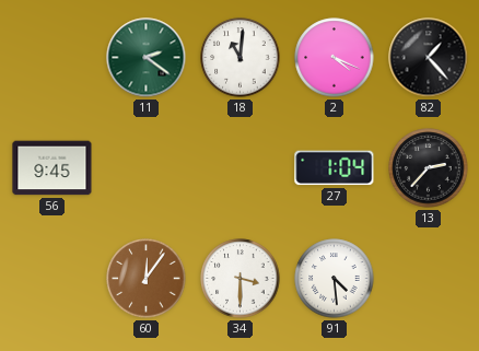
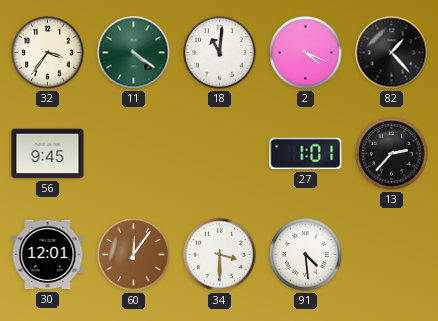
32: none -> 3:36
11: 2:21 -> 4:21
27: 1:04 -> 1:01
30: none -> 12:01
